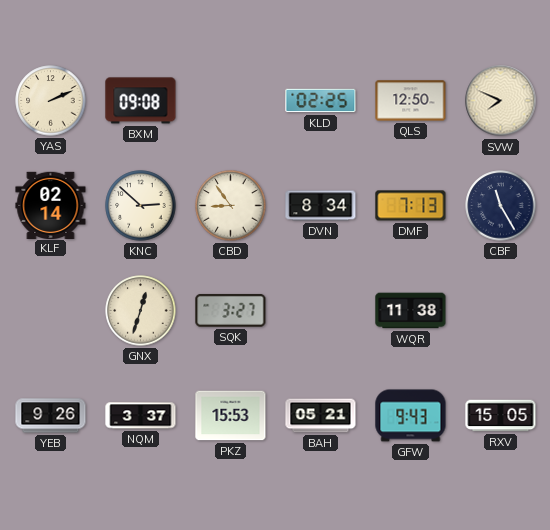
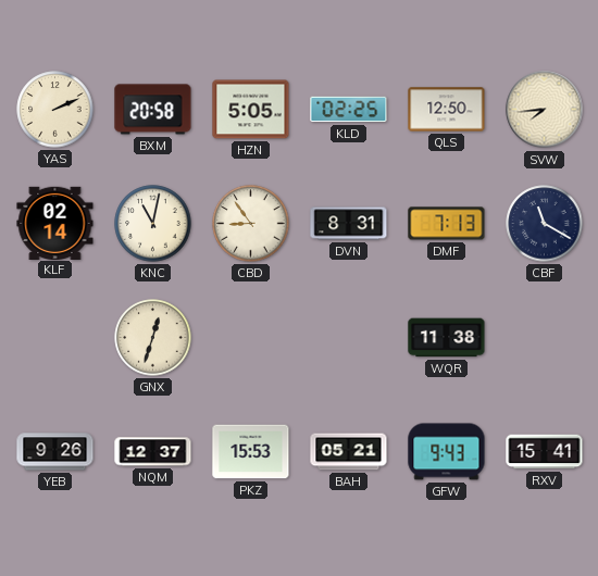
BXM: 09:08 -> 20:58
HZN: none -> 5:05
SVW: 7:49 -> 7:44
KNC: 2:52 -> 11:02
DVN: 8:34 -> 8:31
CBF: 11:25 -> 11:20
SQK: 3:27 -> none
NQM: 3:37 -> 12:37
RXV: 15:05 -> 15:41
